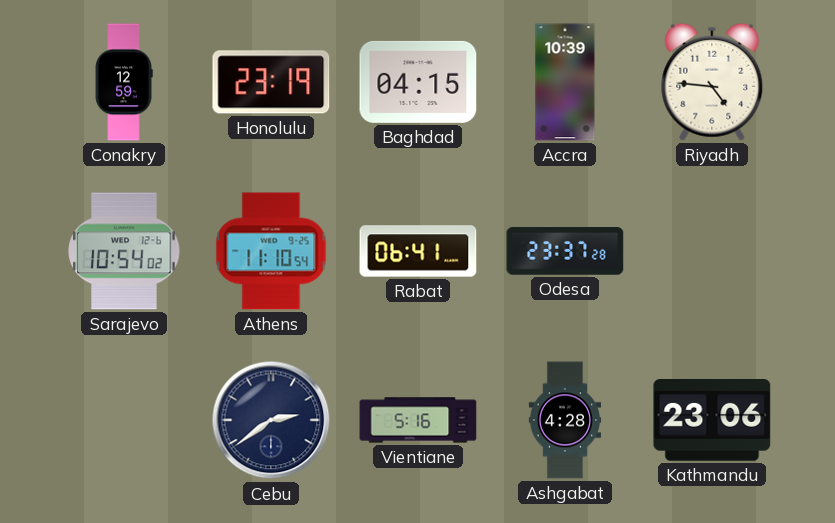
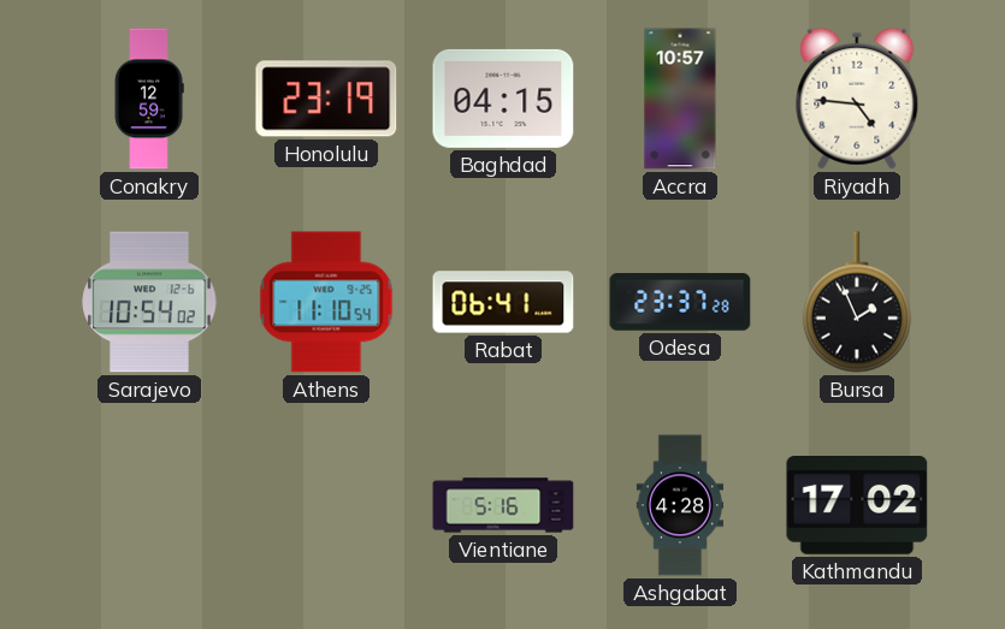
Accra: 10:39 -> 10:57
Bursa: none -> 1:56
Cebu: 2:39 -> none
Kathmandu: 23:06 -> 17:02
